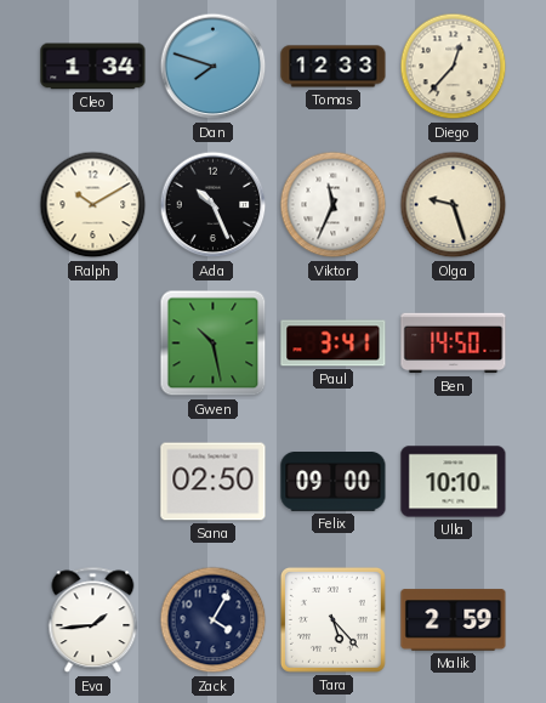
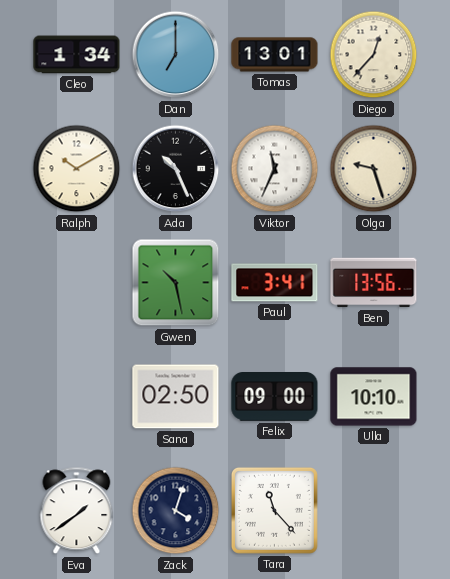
Dan: 7:48 -> 7:00
Tomas: 12:33 -> 13:01
Ben: 14:50 -> 13:56
Eva: 1:44 -> 1:39
Zack: 4:05 -> 4:03
Tara: 5:23 -> 11:23
Malik: 2:59 -> none
